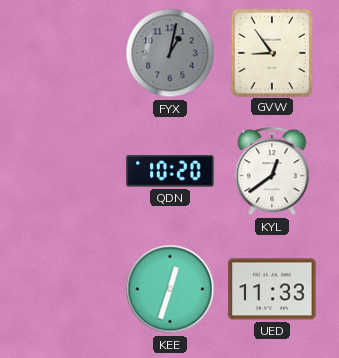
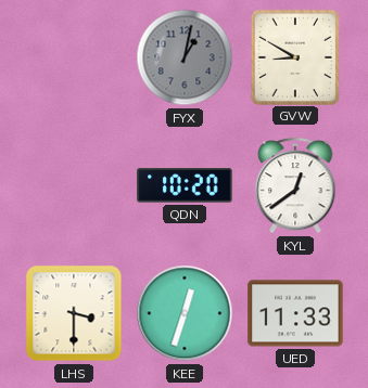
GVW: 8:54 -> 8:50
LHS: none -> 3:30
